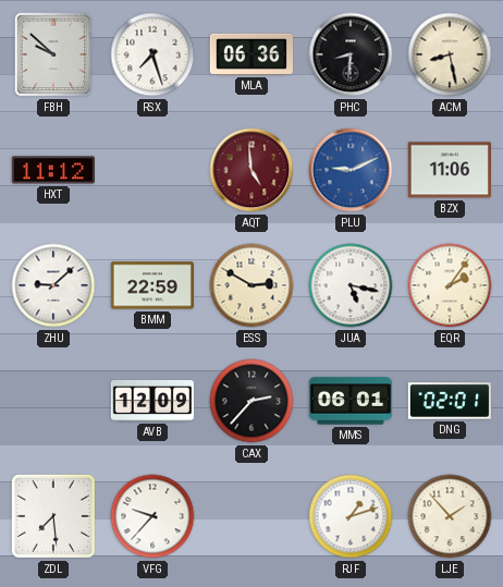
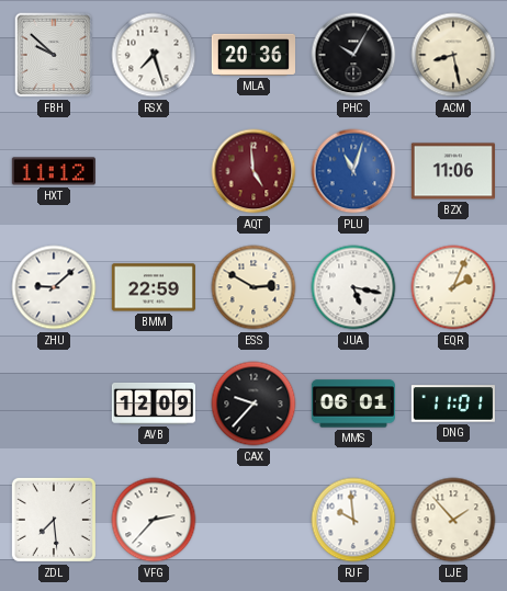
MLA: 06:36 -> 20:36
PHC: 8:31 -> 10:05
PLU: 9:11 -> 11:03
EQR: 2:06 -> 2:04
CAX: 2:37 -> 9:37
DNG: 02:01 -> 11:01
VFG: 9:37 -> 2:37
RJF: 1:12 -> 9:59
